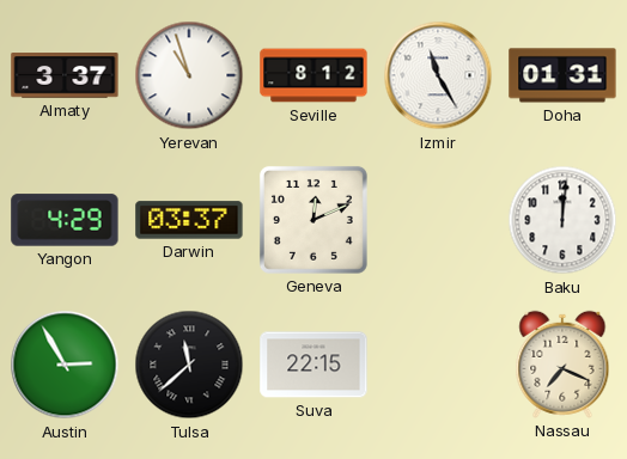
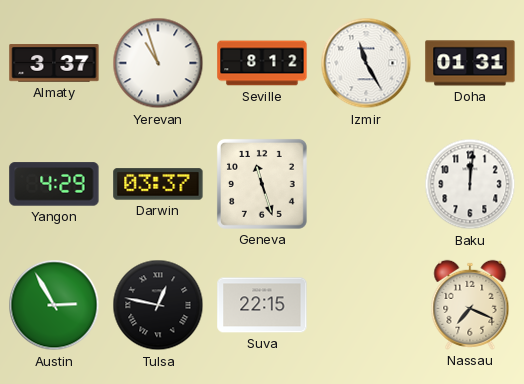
Geneva: 12:11 -> 11:27
Tulsa: 11:38 -> 12:47
